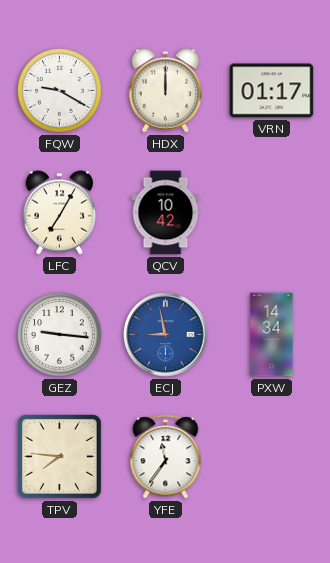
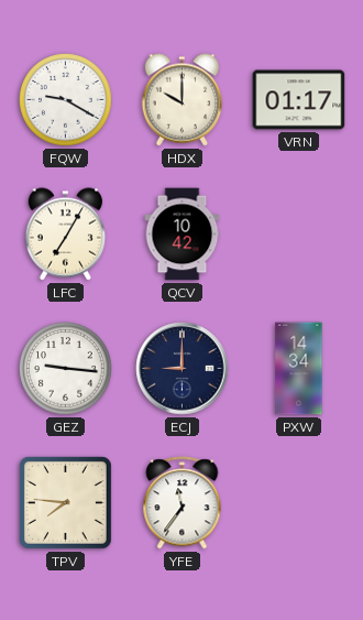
HDX: 12:00 -> 10:00
ECJ: 8:58 -> 9:00
ECJ dial: blue -> navy
